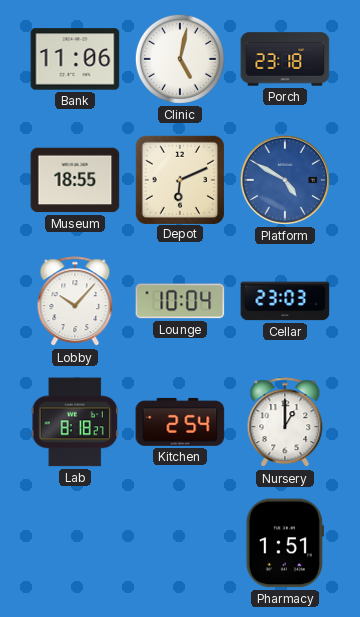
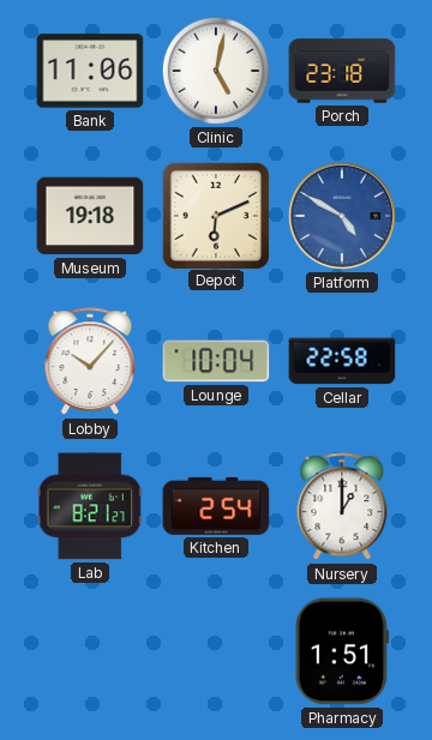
Museum: 18:55 -> 19:18
Cellar: 23:03 -> 22:58
Lab: 8:18 -> 8:21
